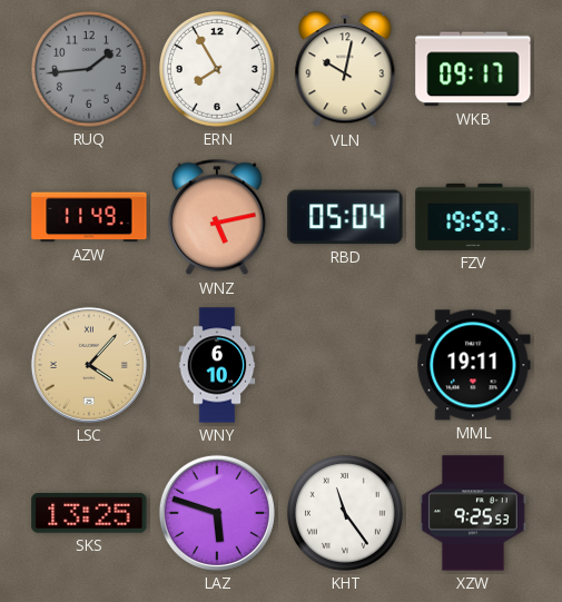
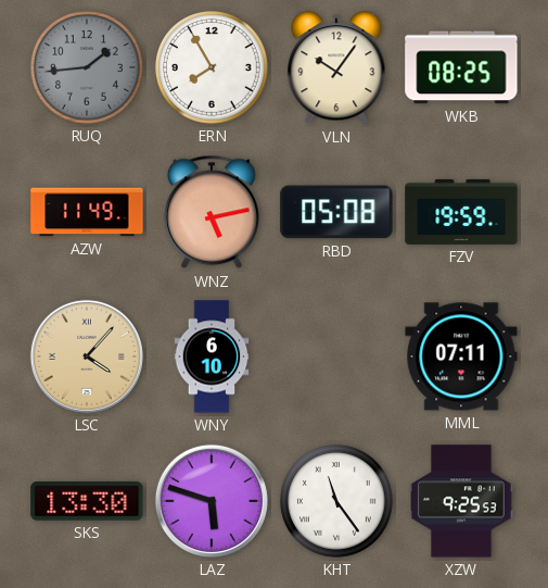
VLN: 10:02 -> 10:06
WKB: 09:17 -> 08:25
RBD: 05:04 -> 05:08
MML: 19:11 -> 07:11
SKS: 13:25 -> 13:30
